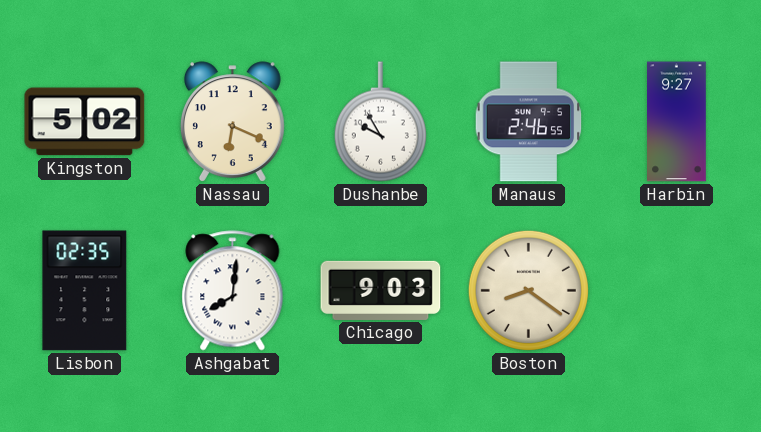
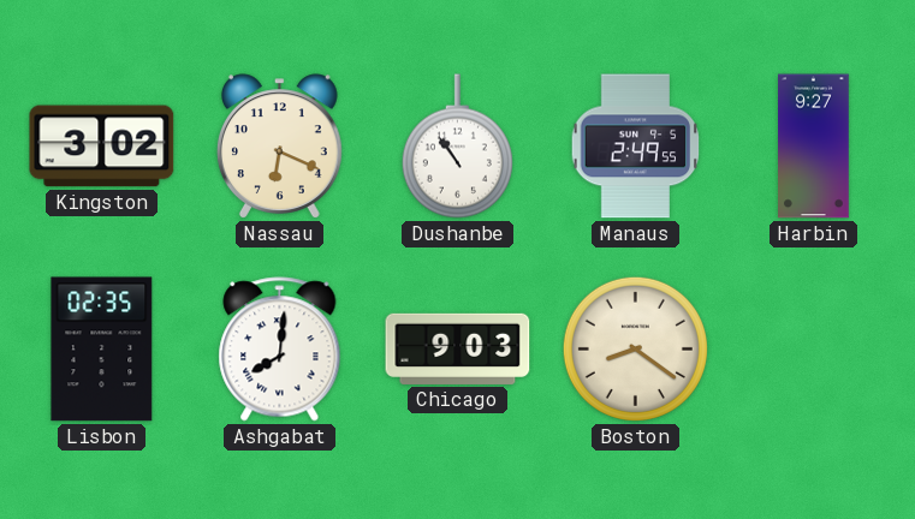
Kingston: 5:02 -> 3:02
Dushanbe: 9:55 -> 10:54
Manaus: 2:46 -> 2:49
